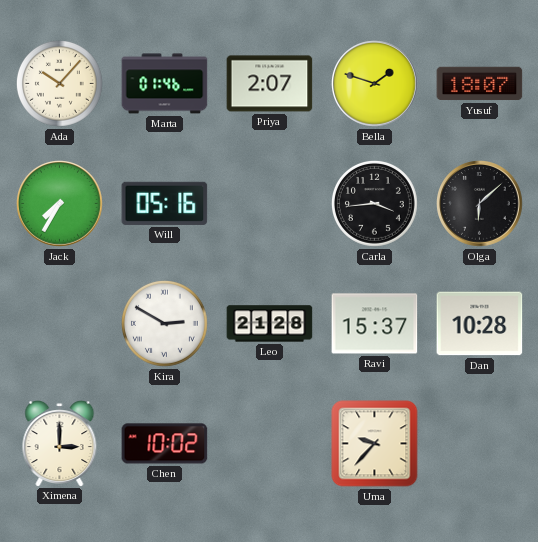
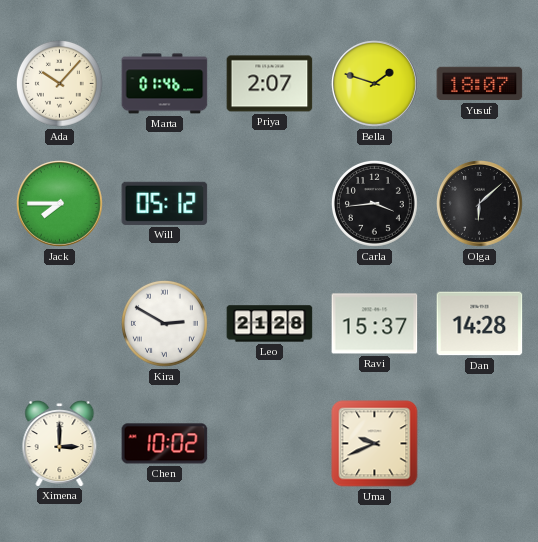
Jack: 7:35 -> 7:45
Will: 05:16 -> 05:12
Dan: 10:28 -> 14:28
Uma: 9:37 -> 9:41
